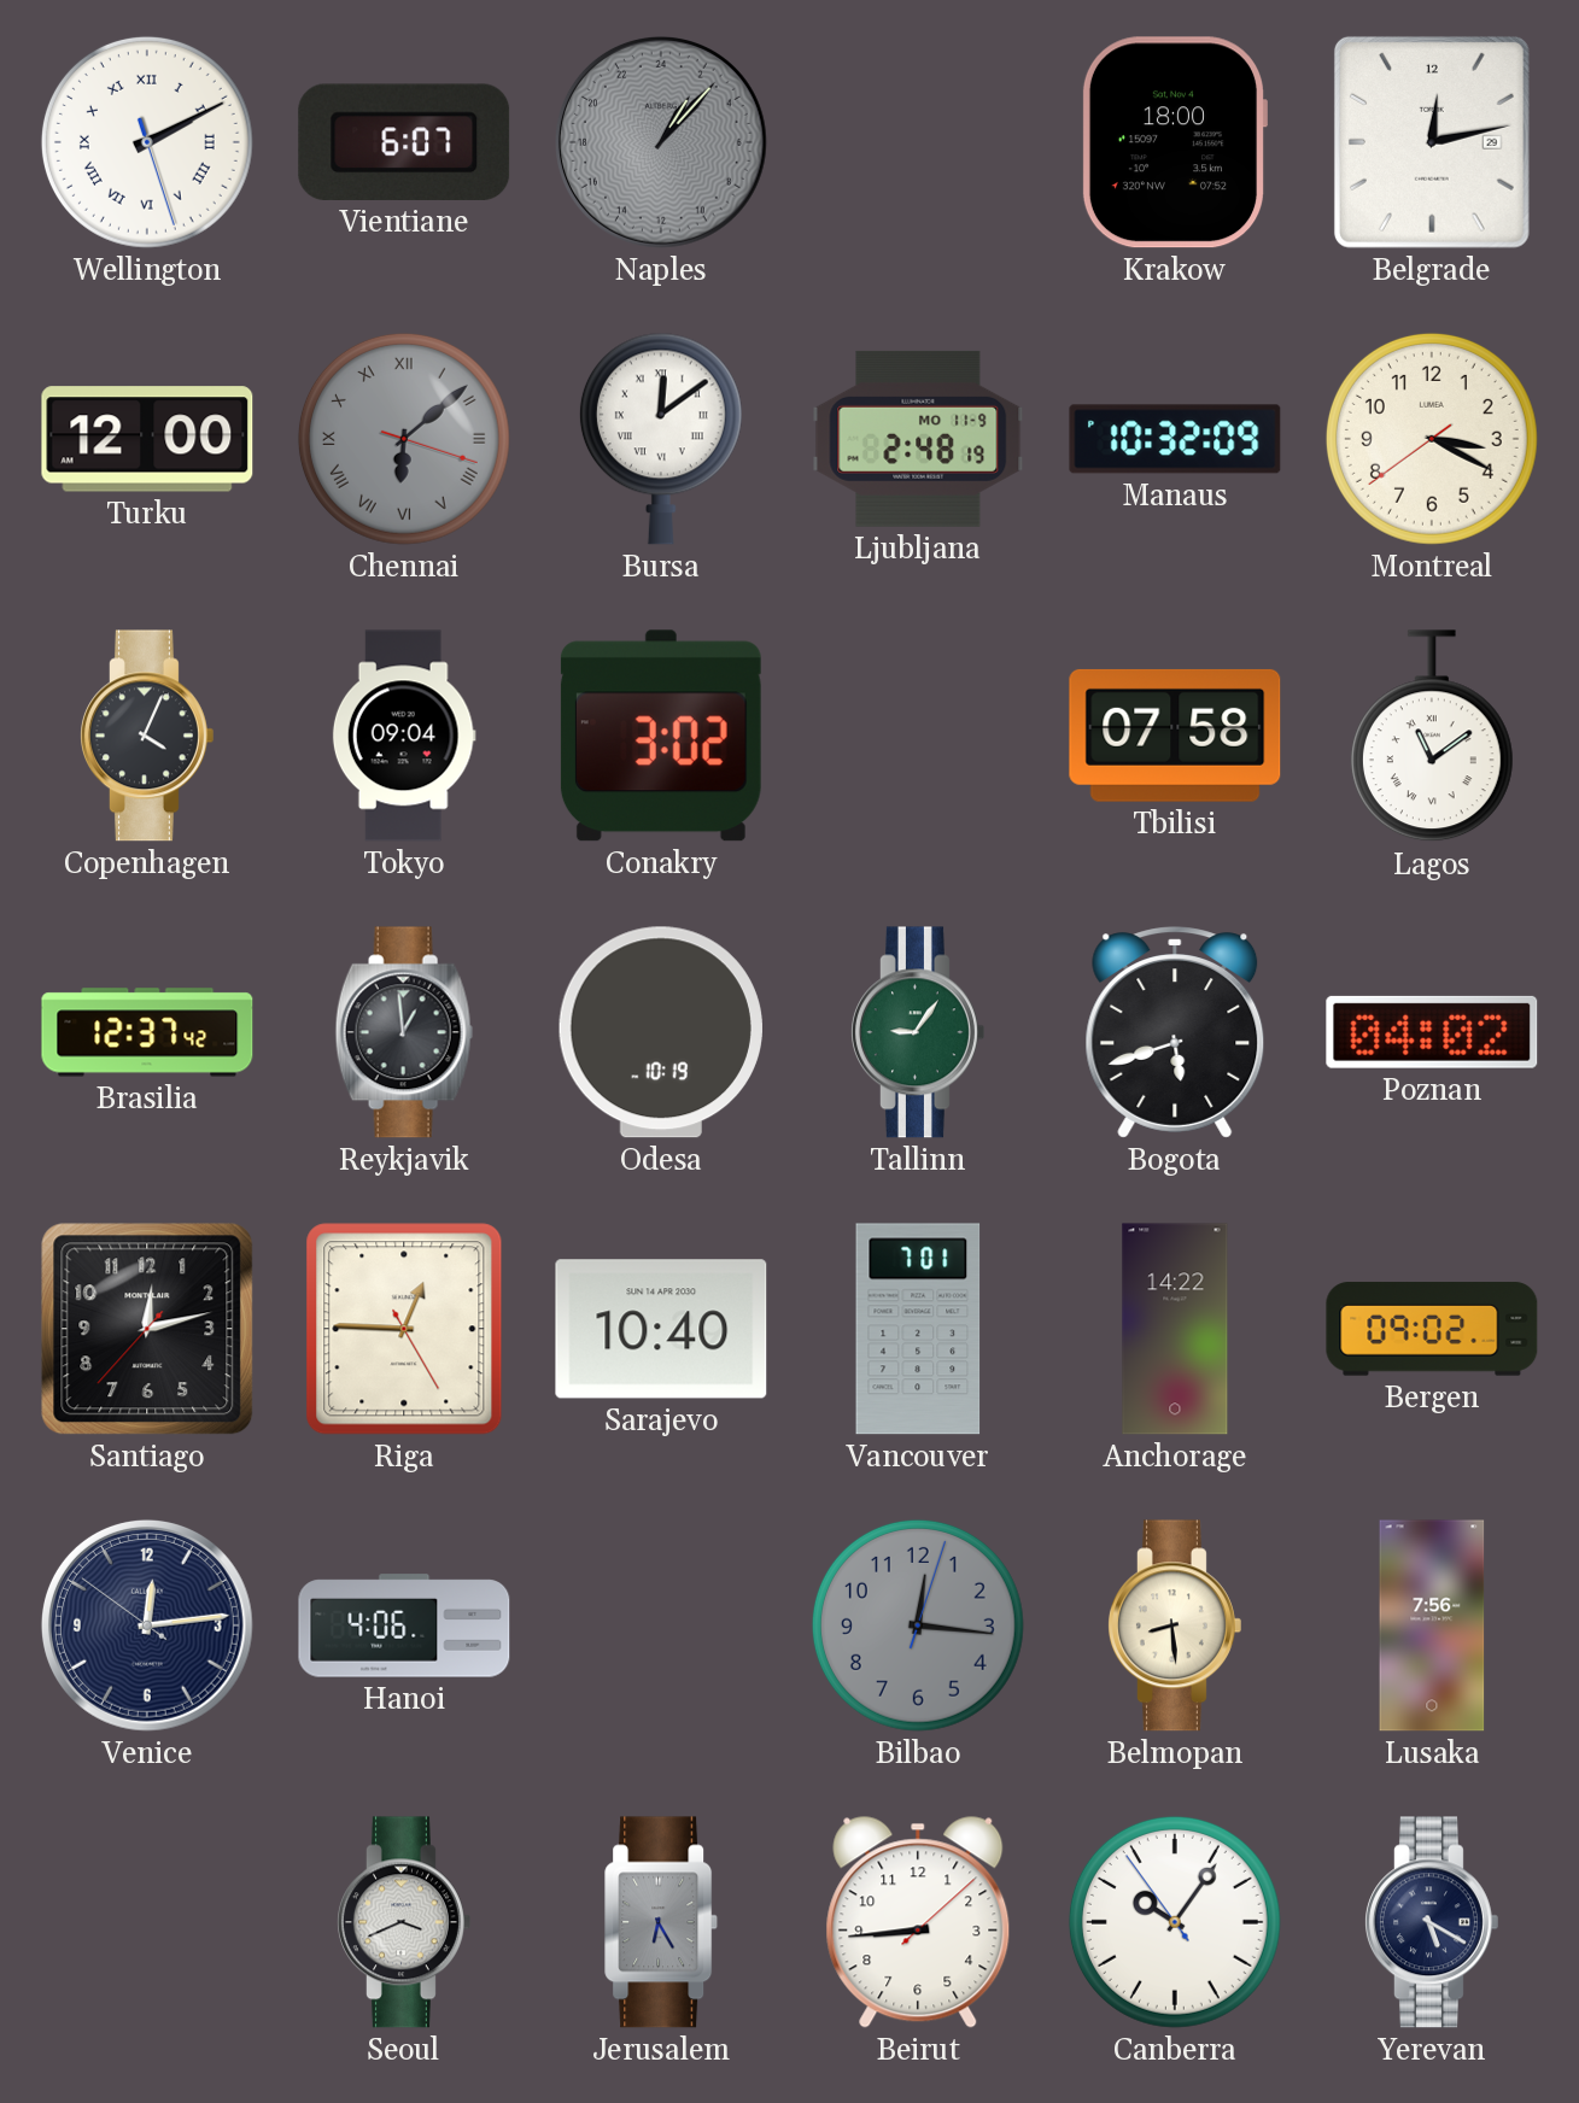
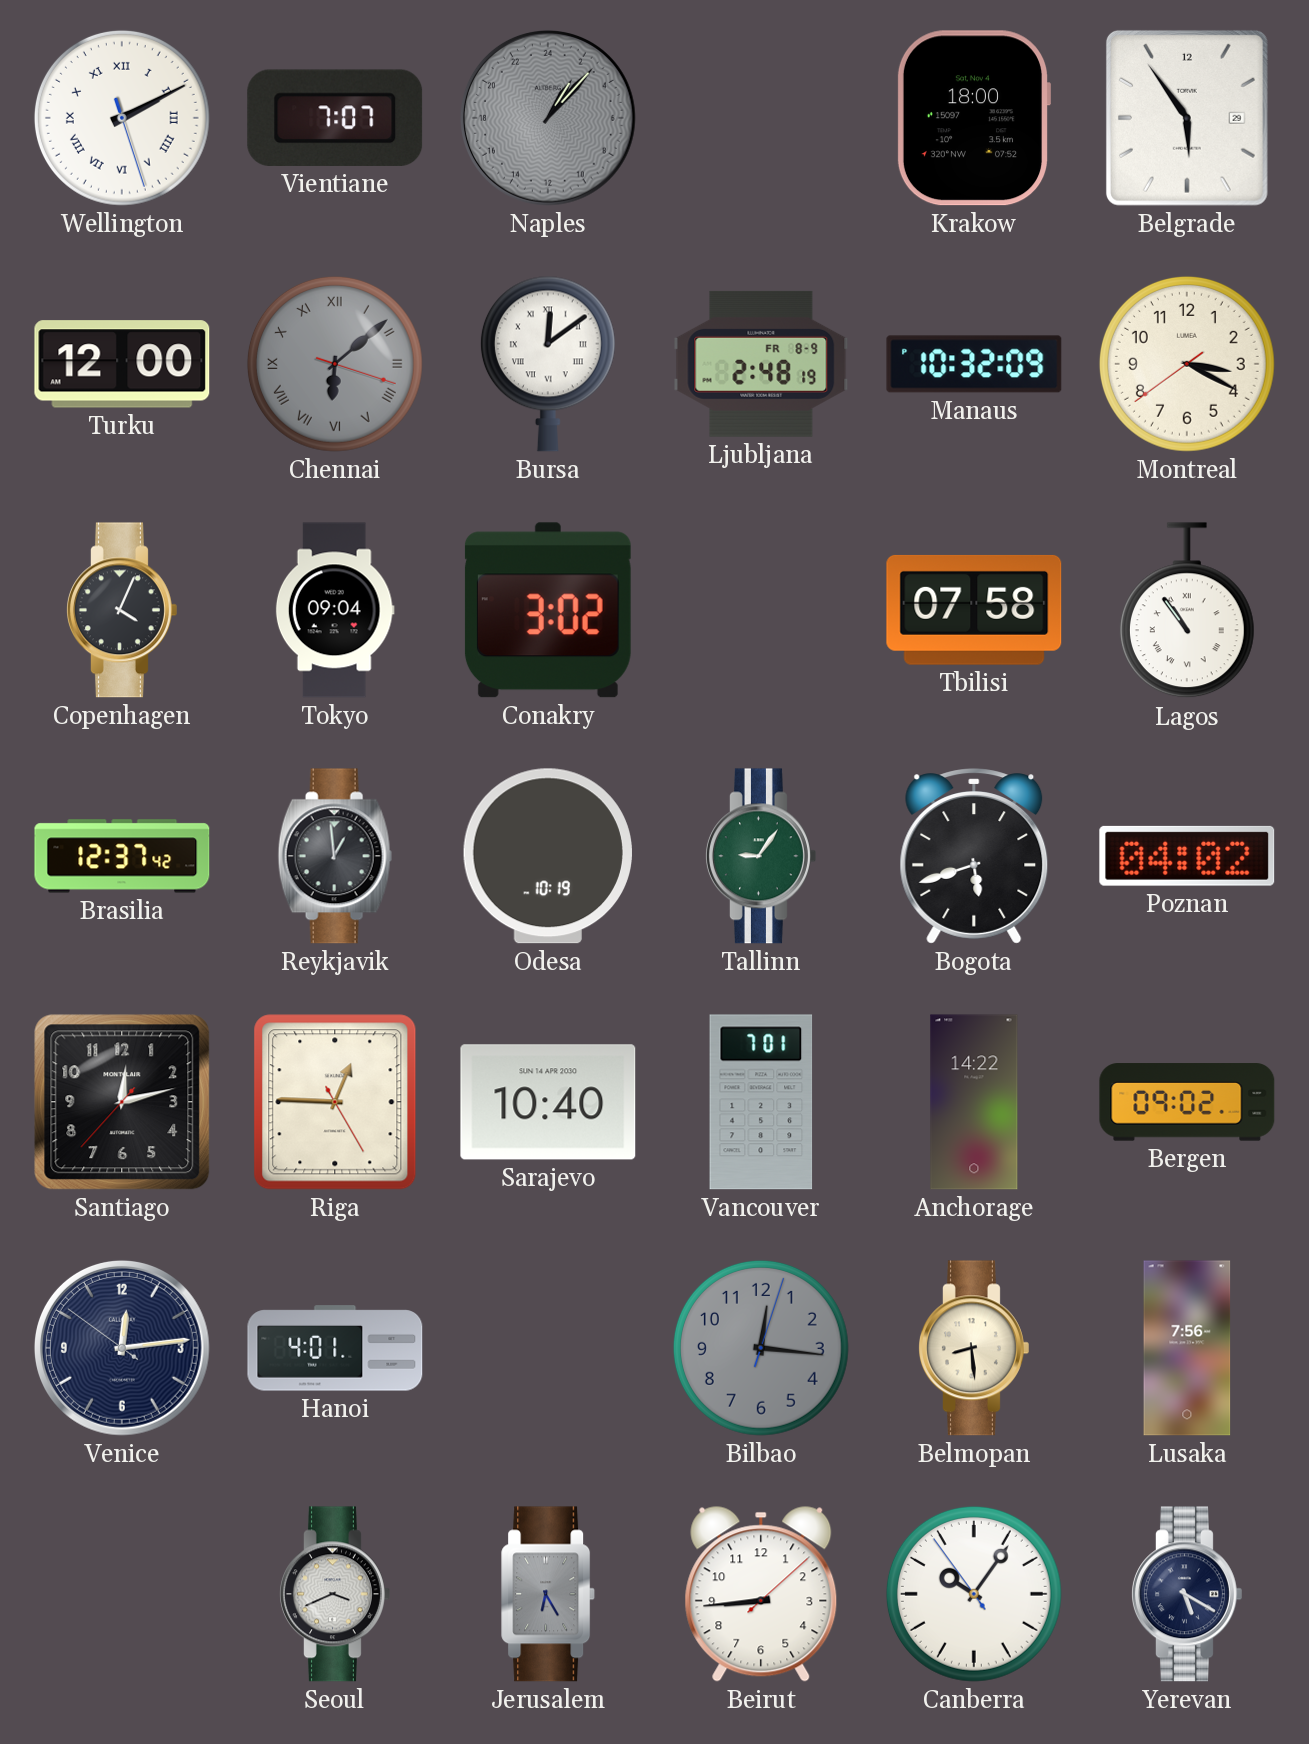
Vientiane: 6:07 -> 7:07
Belgrade: 12:13 -> 5:54
Ljubljana date: MO 11-9 -> FR 8-9
Lagos: 11:09 -> 10:54
Hanoi: 4:06 -> 4:01
